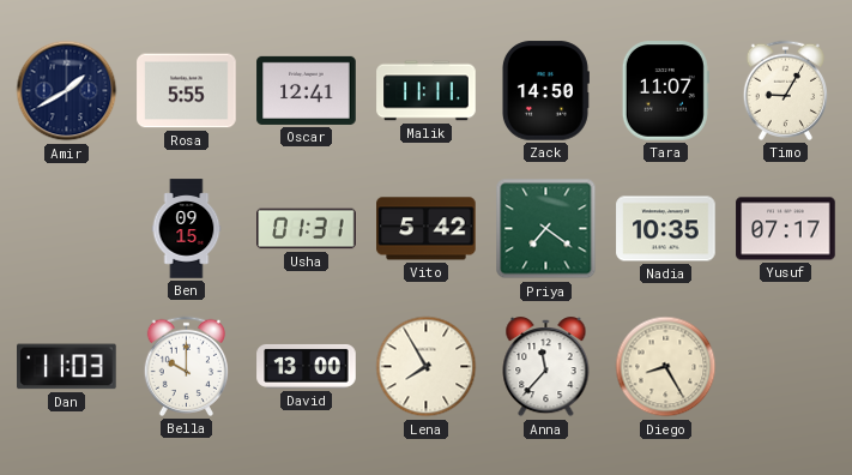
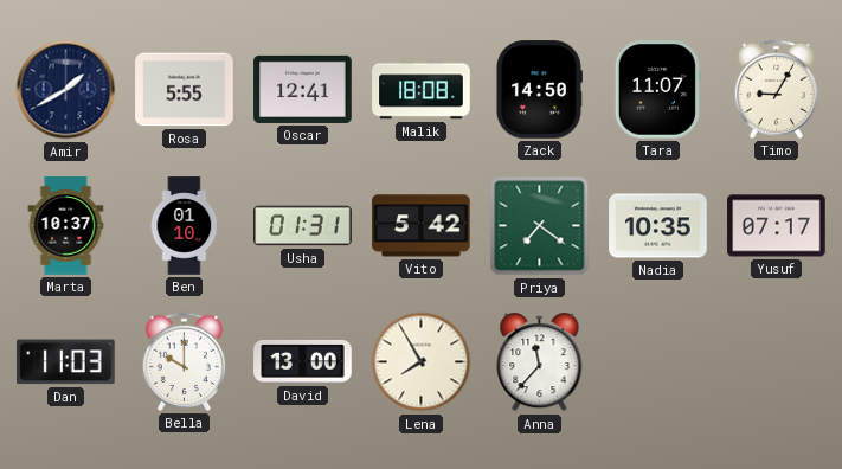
Malik: 11:11 -> 18:08
Marta: none -> 10:37
Ben: 09:15 -> 01:10
Diego: 8:25 -> none
